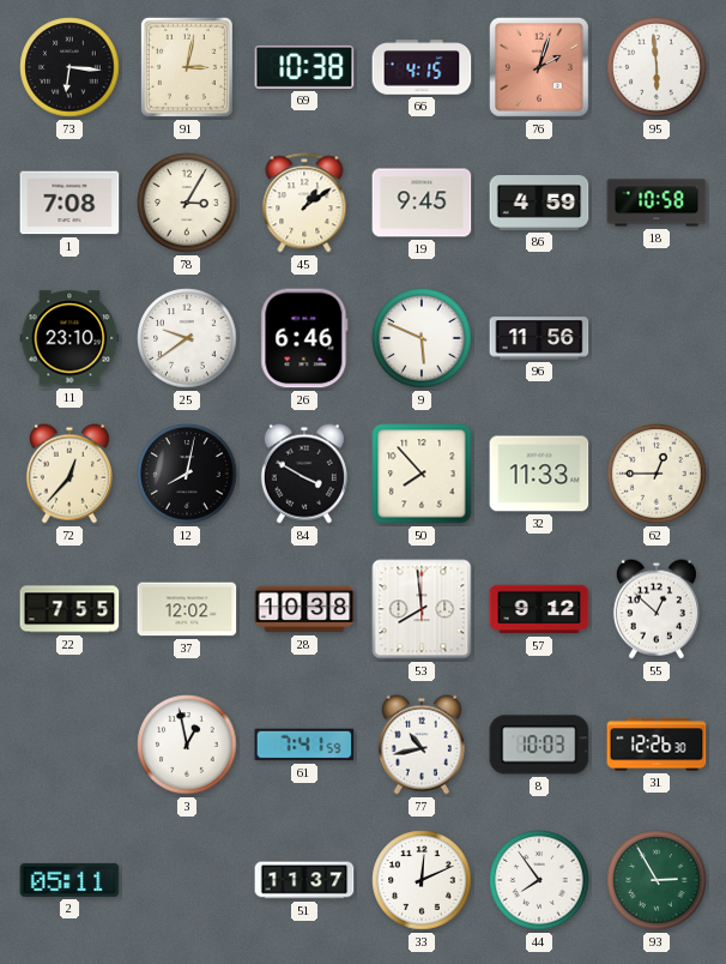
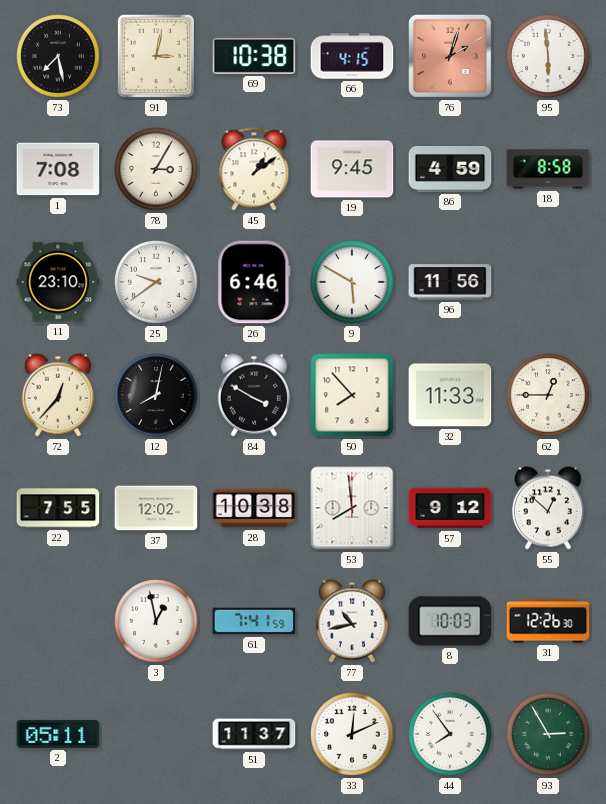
73: 6:16 -> 7:28
18: 10:58 -> 8:58
9: 5:49 -> 5:50
